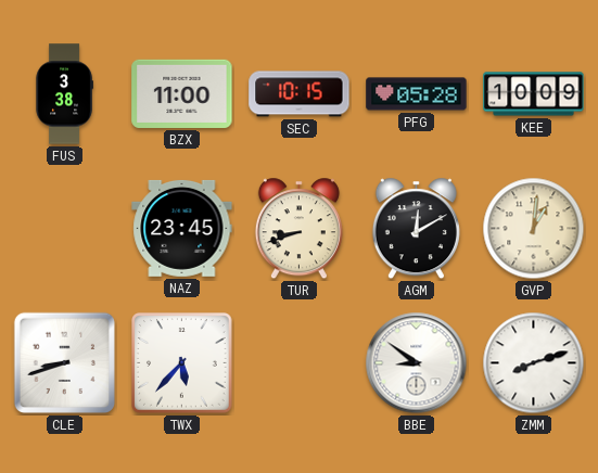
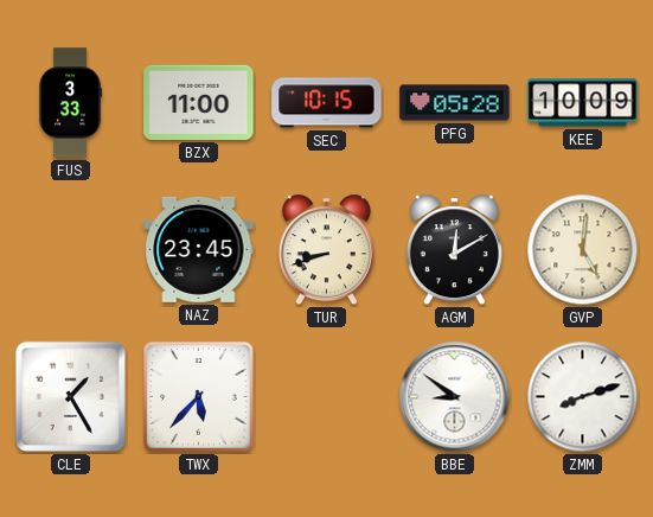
FUS: 3:38 -> 3:33
GVP: 1:01 -> 5:01
CLE: 8:42 -> 1:25
